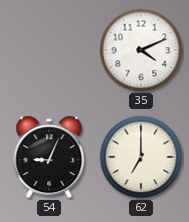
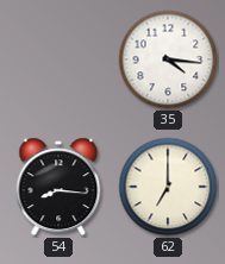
35: 4:11 -> 4:16
54: 9:04 -> 8:16
